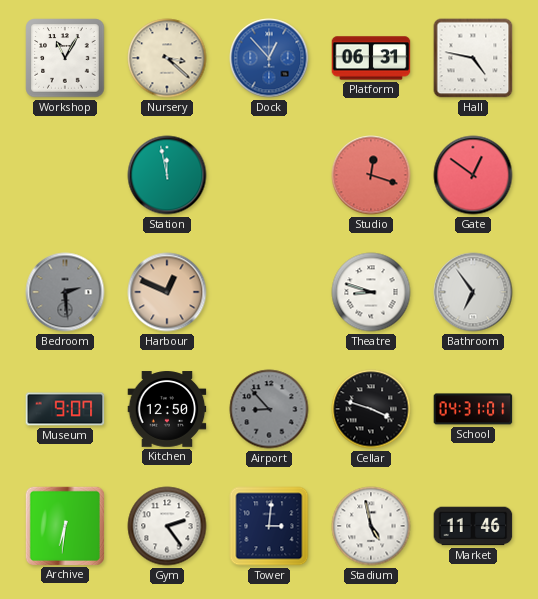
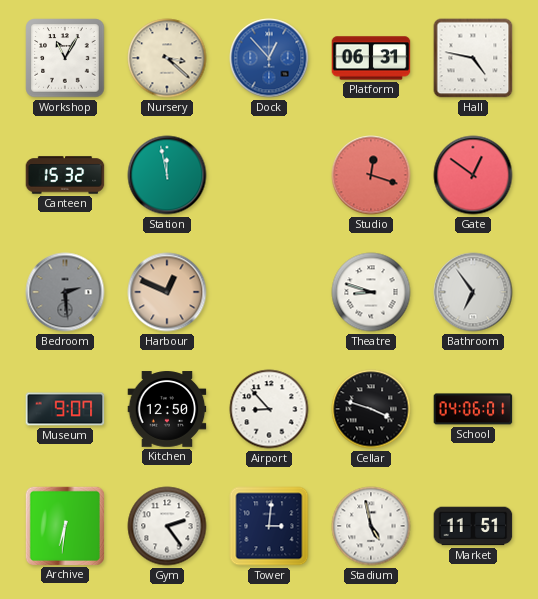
Canteen: none -> 15:32
Airport dial: grey -> white
School: 04:31 -> 04:06
Market: 11:46 -> 11:51
